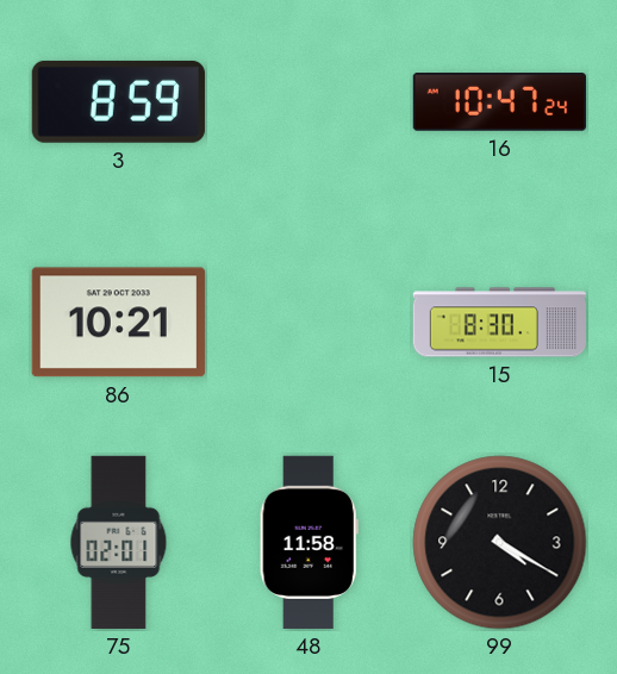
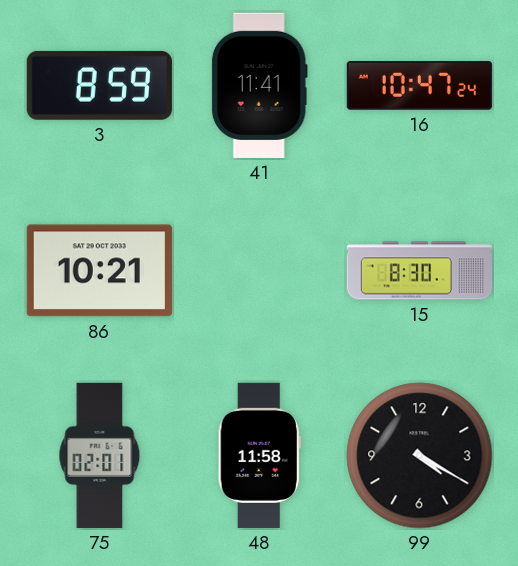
41: none -> 11:41
